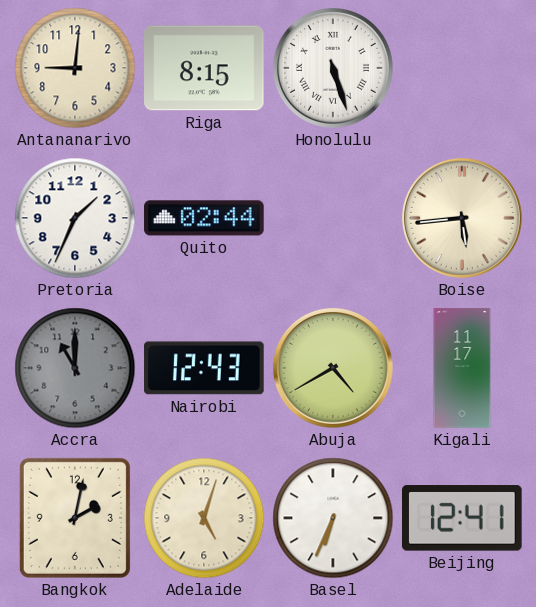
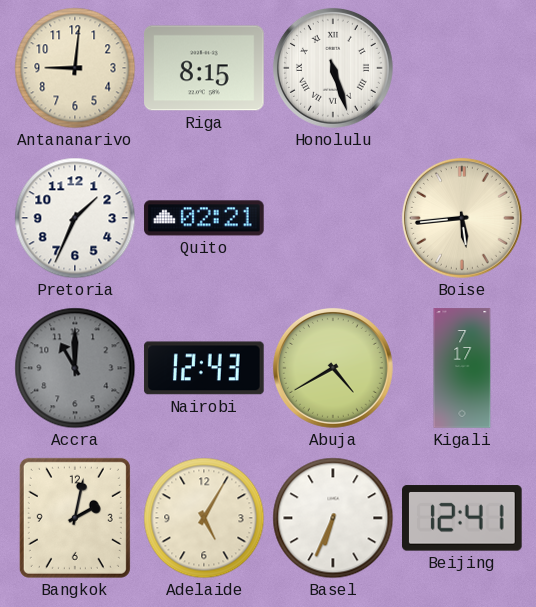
Quito: 02:44 -> 02:21
Kigali: 11:17 -> 7:17
Adelaide: 5:03 -> 5:05
